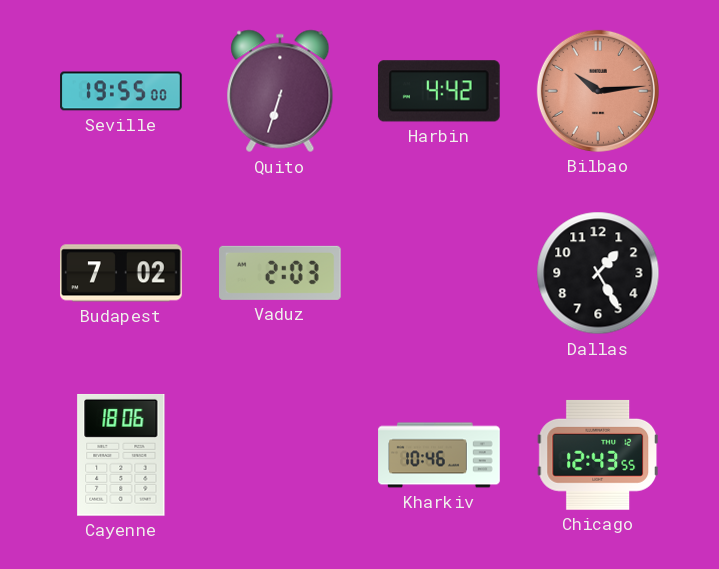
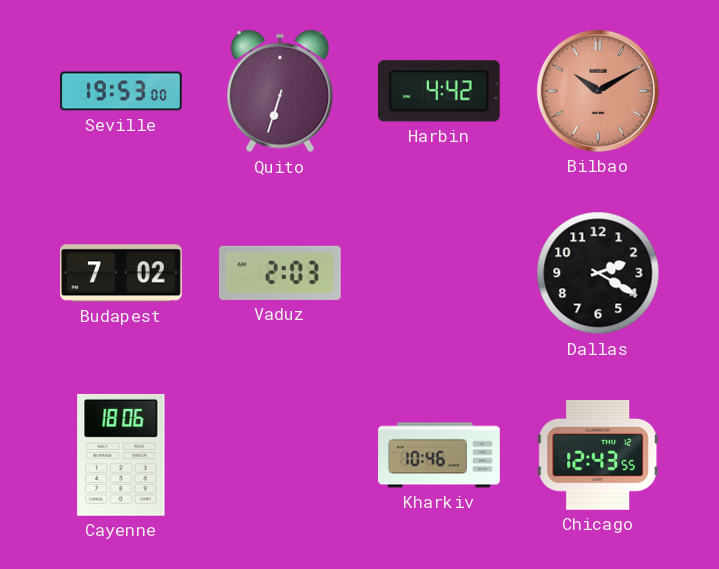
Seville: 19:55 -> 19:53
Bilbao: 10:14 -> 10:10
Dallas: 1:25 -> 2:20
